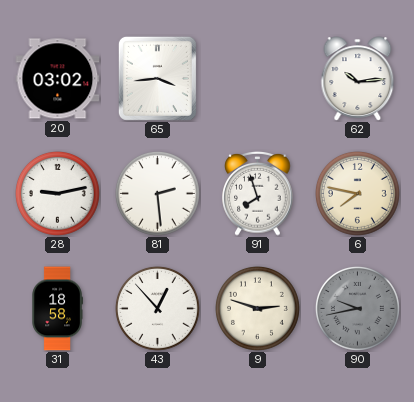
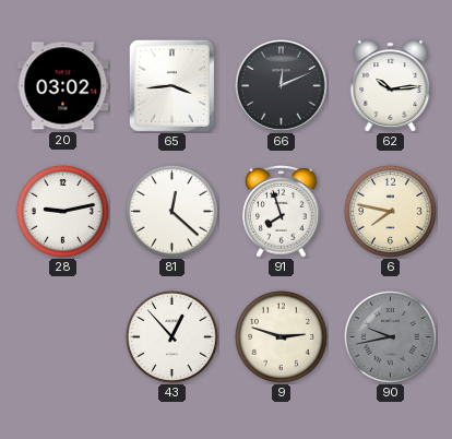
66: none -> 12:11
81: 2:29 -> 12:22
31: 18:58 -> none
